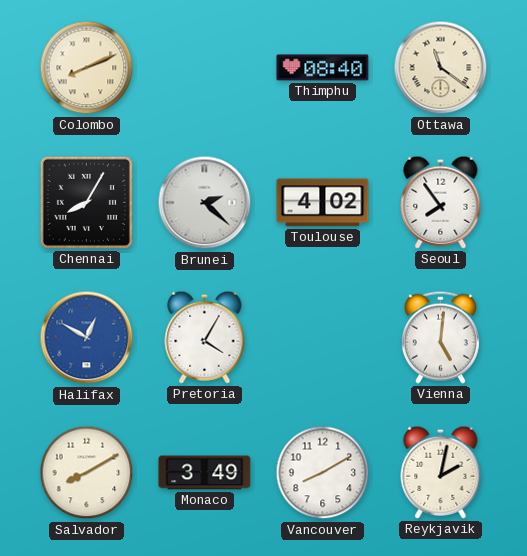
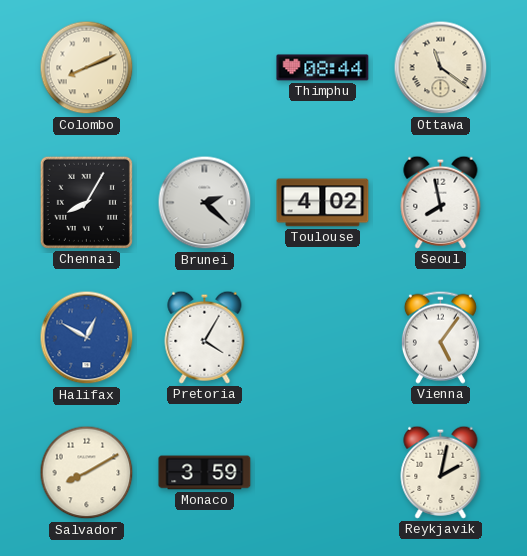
Thimphu: 08:40 -> 08:44
Seoul: 7:54 -> 7:58
Vienna: 5:01 -> 5:06
Monaco: 3:49 -> 3:59
Vancouver: 8:10 -> none
